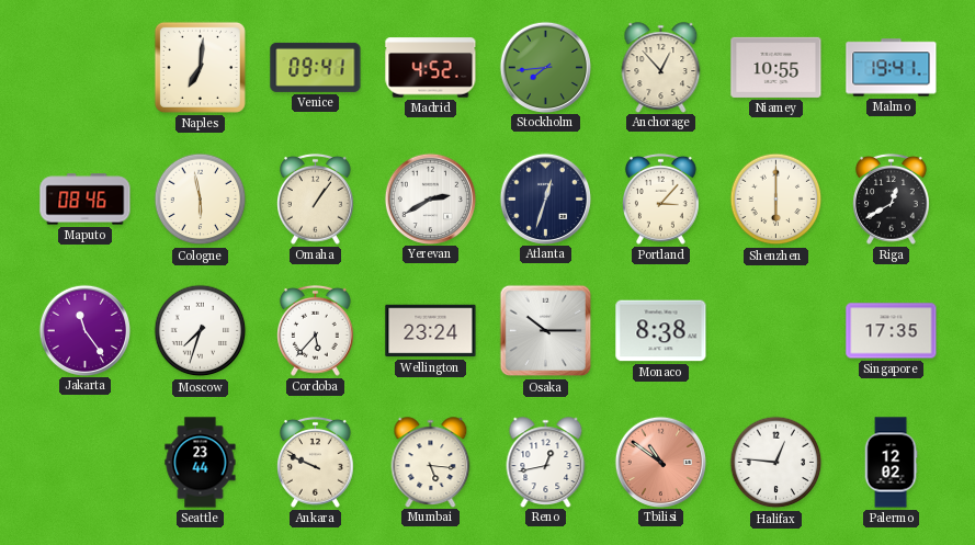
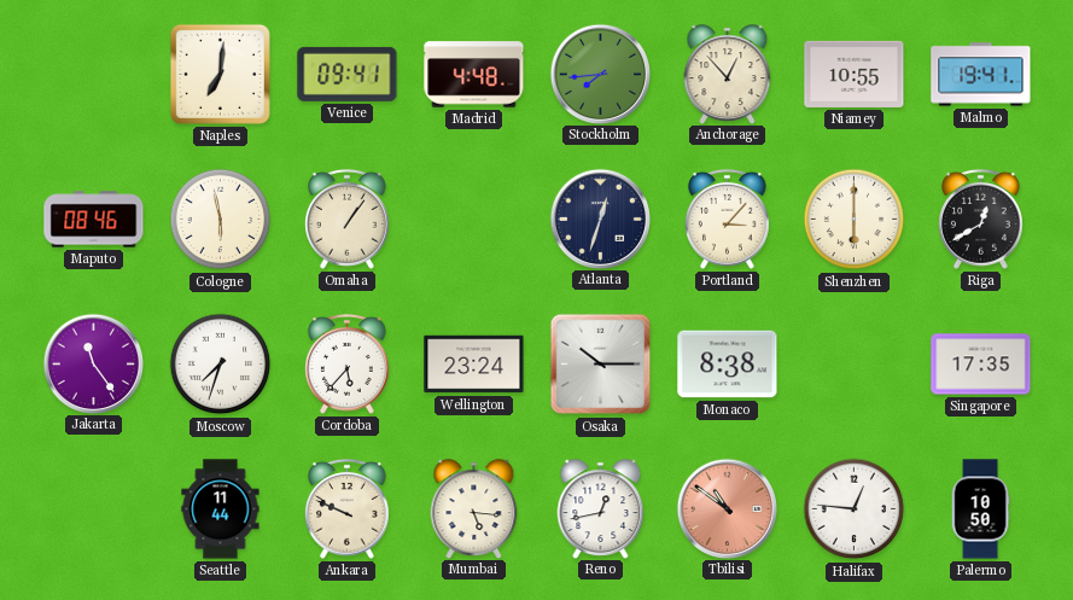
Madrid: 4:52 -> 4:48
Yerevan: 2:40 -> none
Seattle: 23:44 -> 11:44
Palermo: 12:02 -> 10:50
